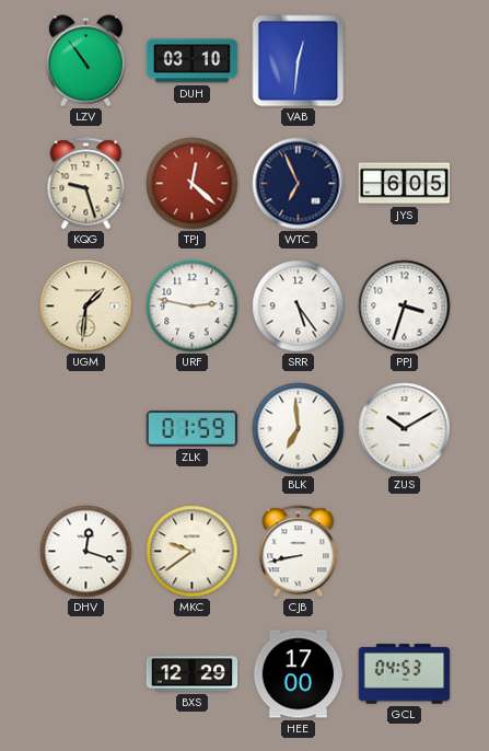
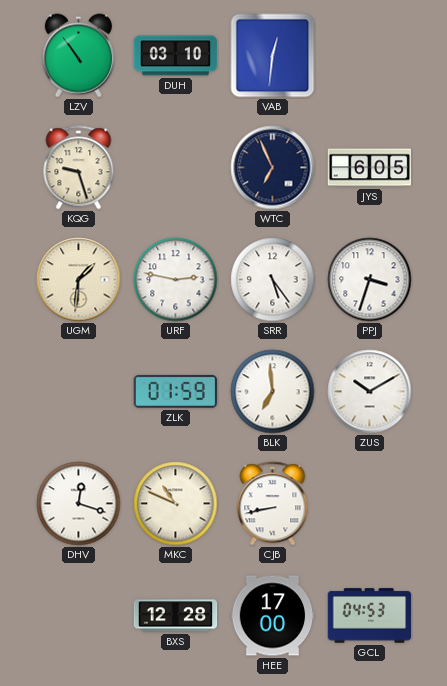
TPJ: 12:22 -> none
MKC: 9:39 -> 10:49
BXS: 12:29 -> 12:28
